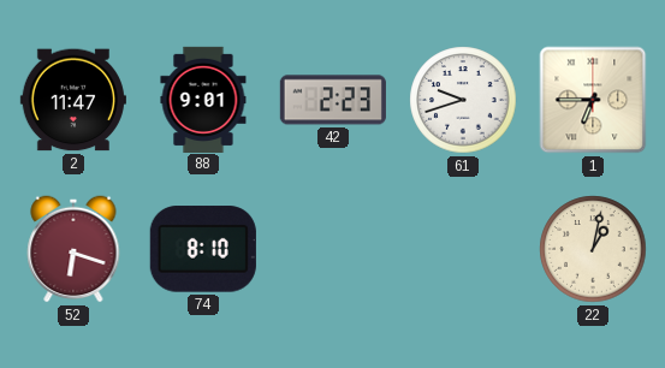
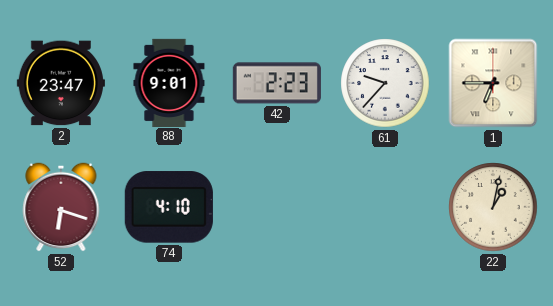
2: 11:47 -> 23:47
61: 9:42 -> 9:37
74: 8:10 -> 4:10
